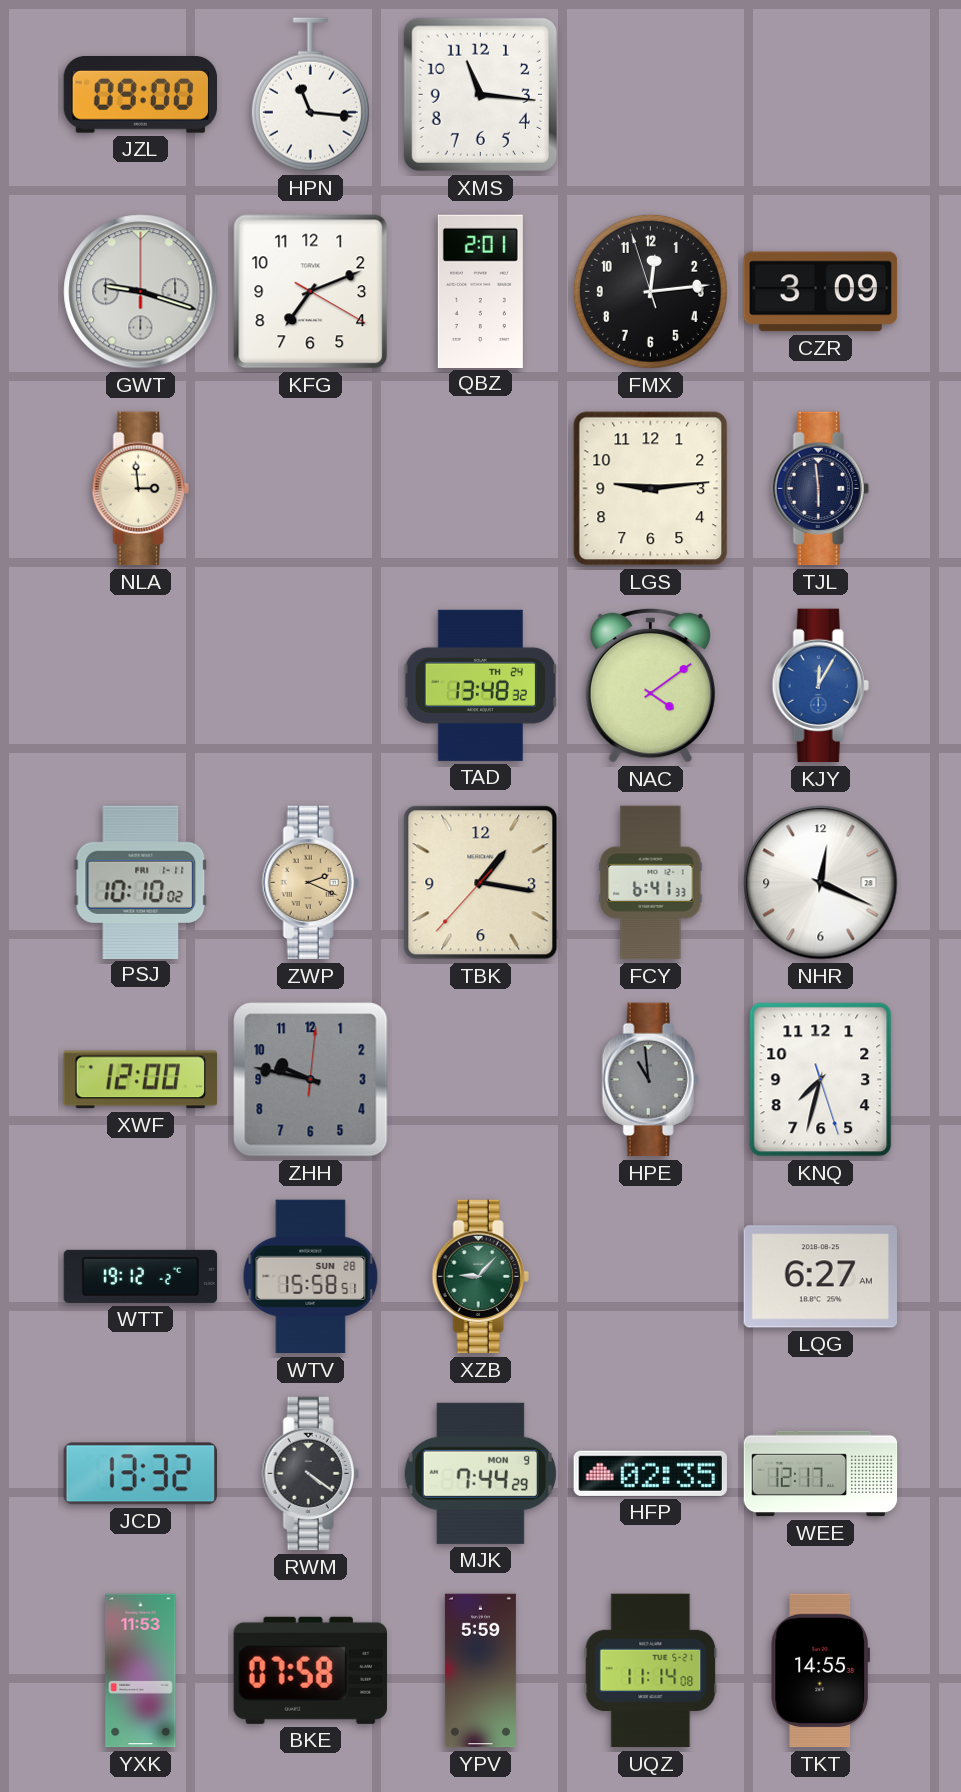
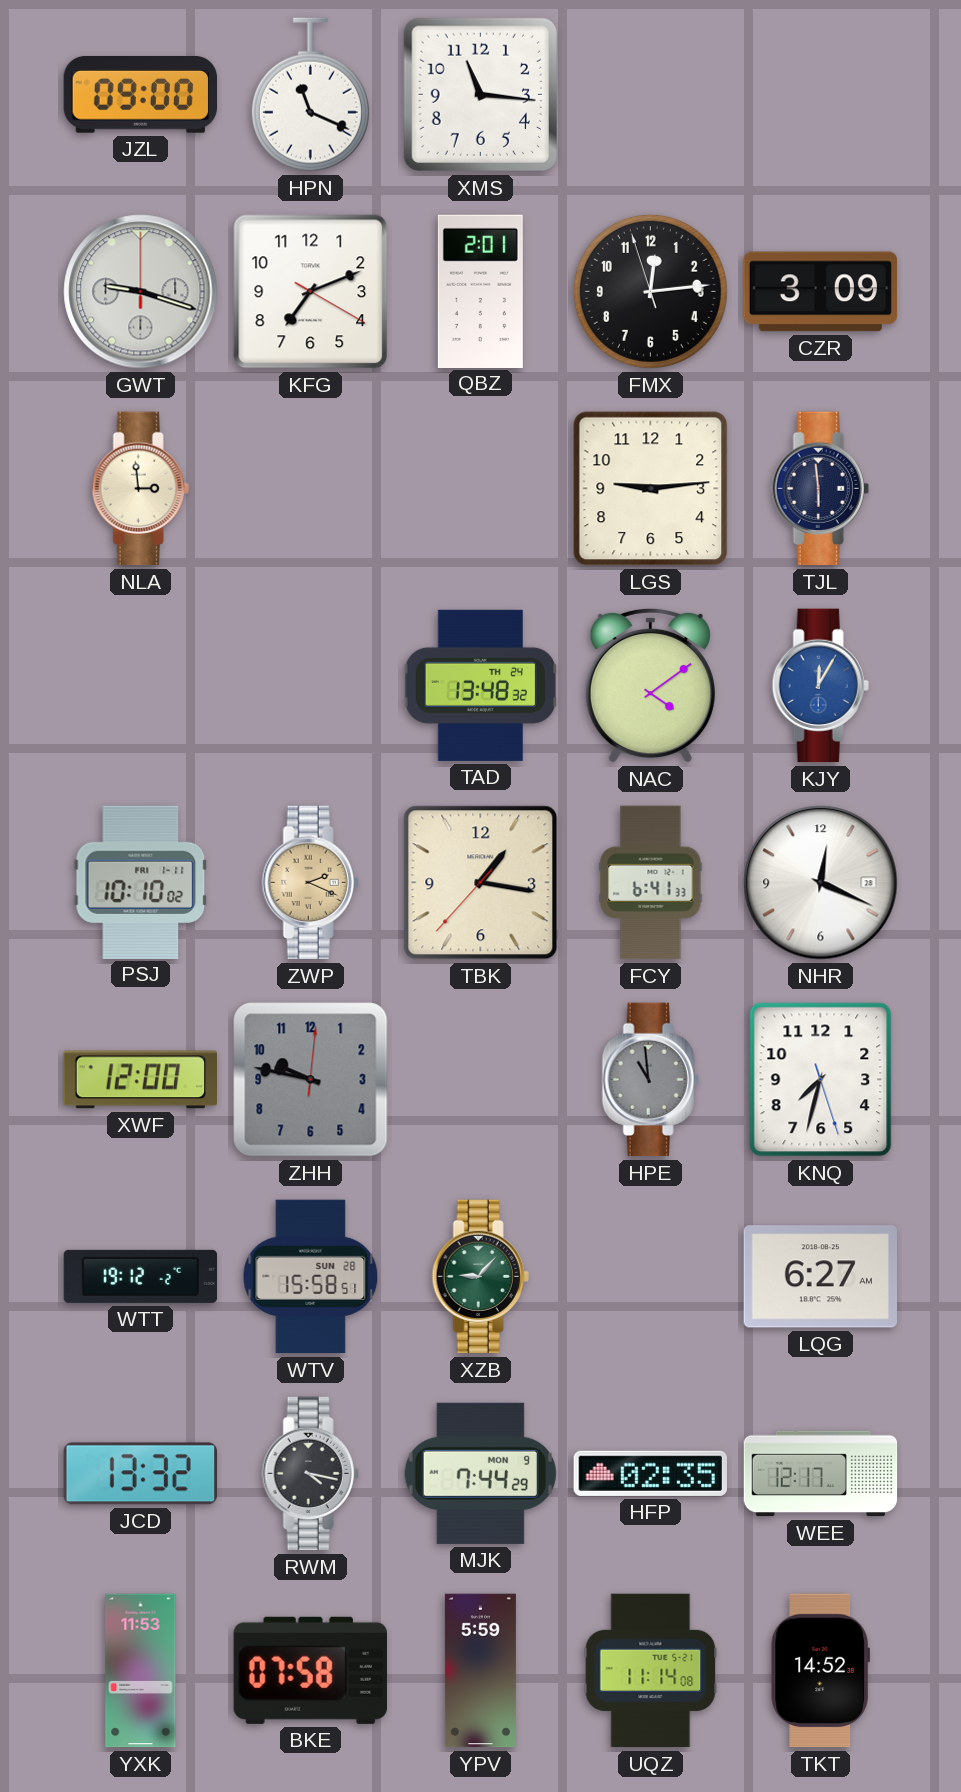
HPN: 11:16 -> 11:19
RWM: 4:21 -> 4:17
TKT: 14:55 -> 14:52
